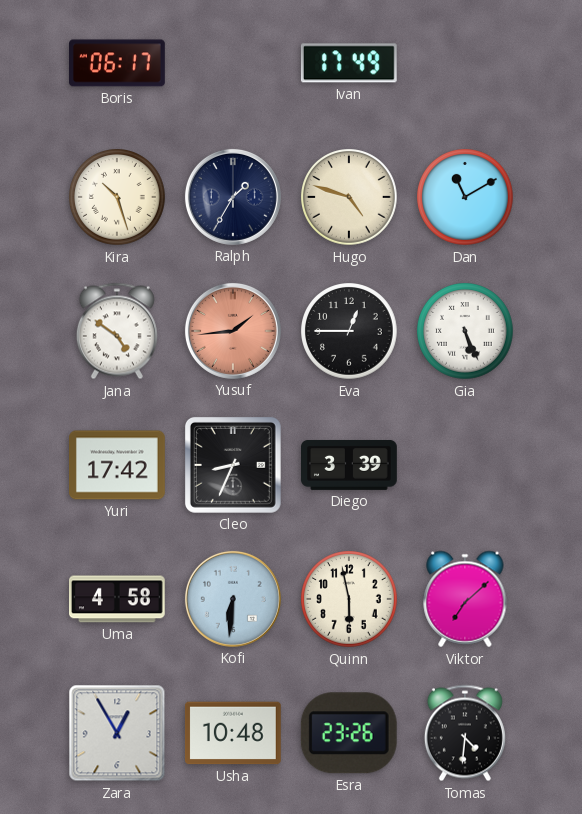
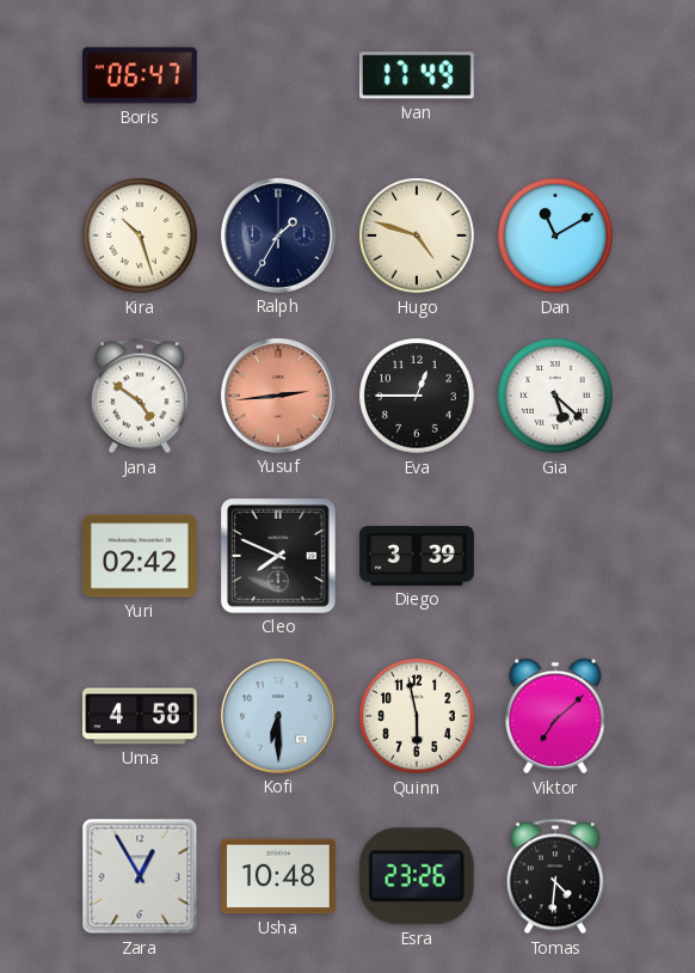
Boris: 06:17 -> 06:47
Yusuf: 1:44 -> 2:44
Gia: 5:26 -> 5:22
Yuri: 17:42 -> 02:42
Cleo: 8:34 -> 7:49
Kofi: 6:31 -> 6:30
